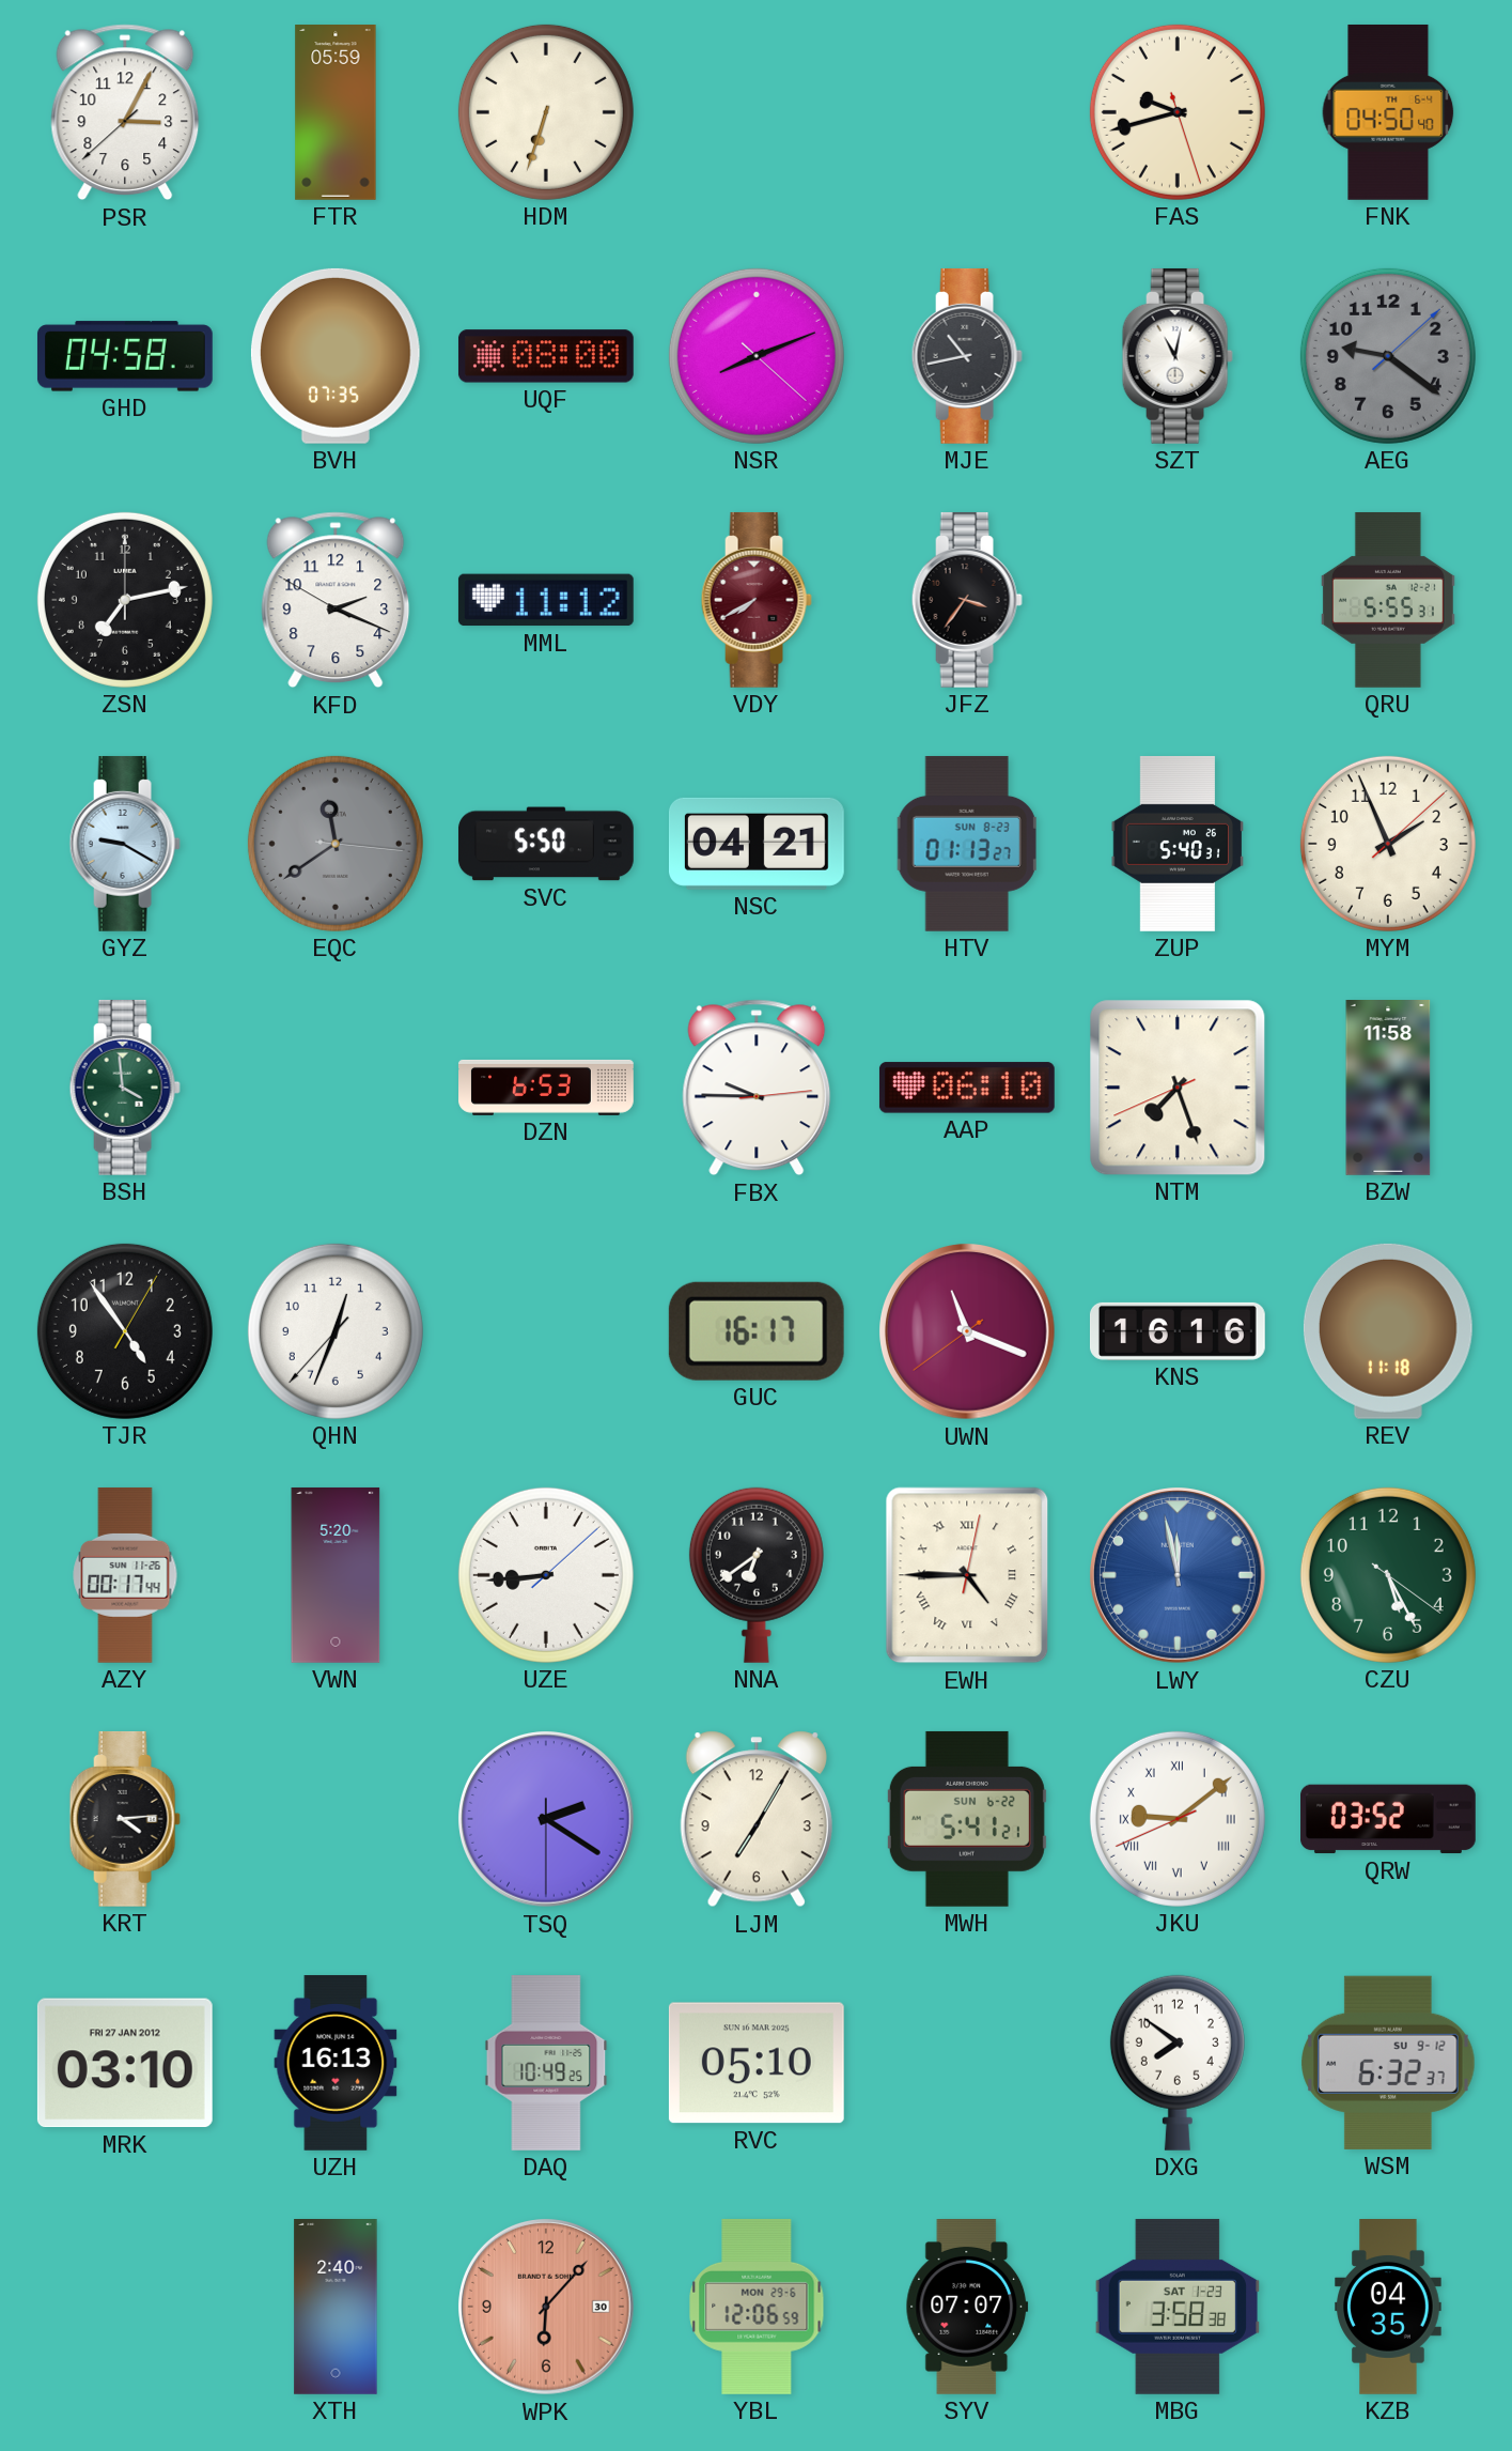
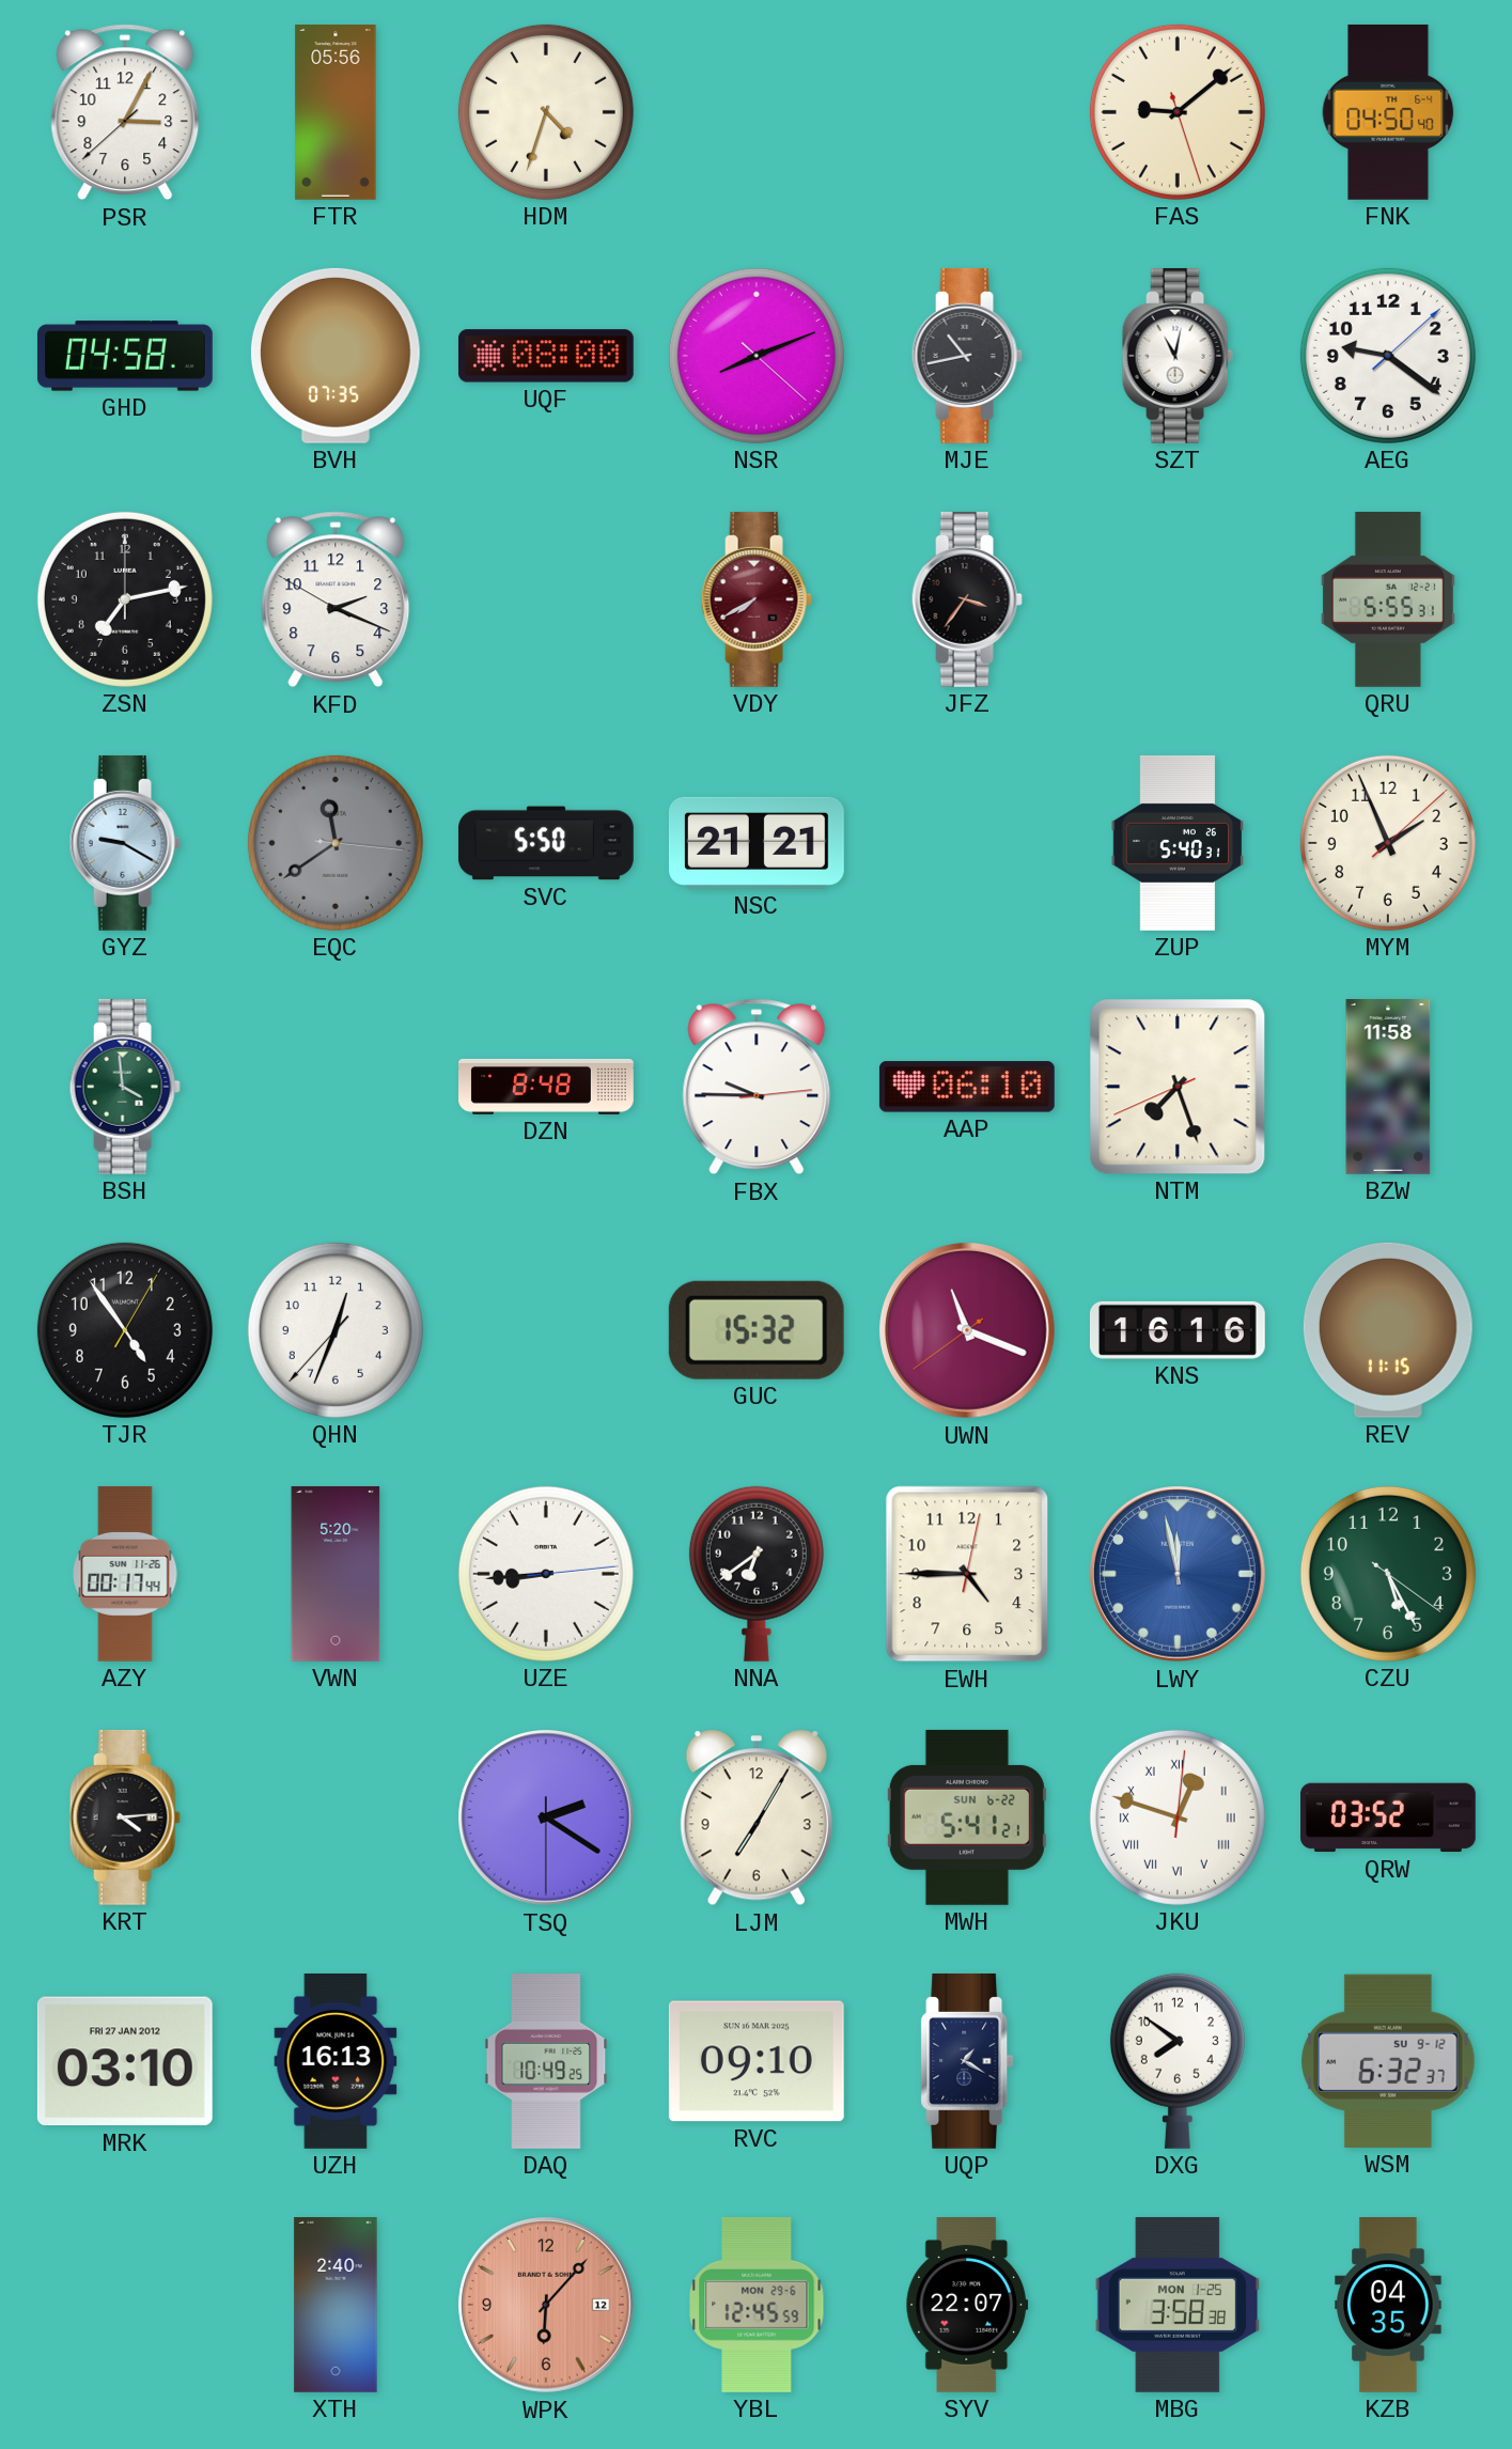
FTR: 05:59 -> 05:56
HDM: 6:33 -> 4:33
FAS: 9:42 -> 9:08
AEG dial: grey -> white
MML: 11:12 -> none
NSC: 04:21 -> 21:21
HTV: 01:13 -> none
DZN: 6:53 -> 8:48
GUC: 16:17 -> 15:32
REV: 11:18 -> 11:15
UZE: 8:44:08 -> 8:44:14
EWH numerals: Roman -> Arabic
JKU: 9:08 -> 12:48
RVC: 05:10 -> 09:10
UQP: none -> 1:20
WPK date: 30 -> 12
YBL: 12:06 -> 12:45
SYV: 07:07 -> 22:07
MBG date: SAT 1-23 -> MON 1-25
